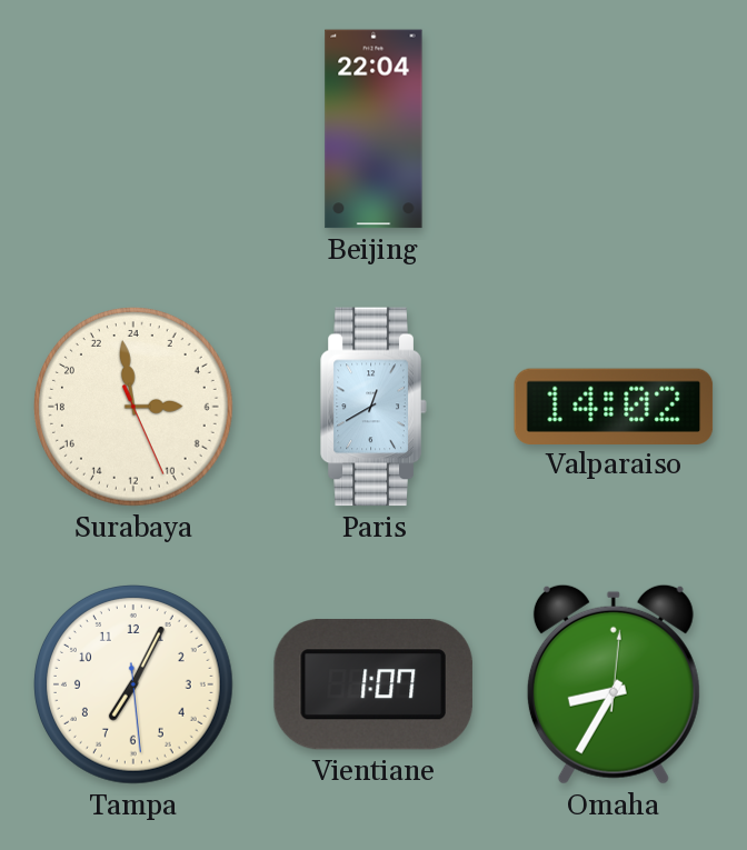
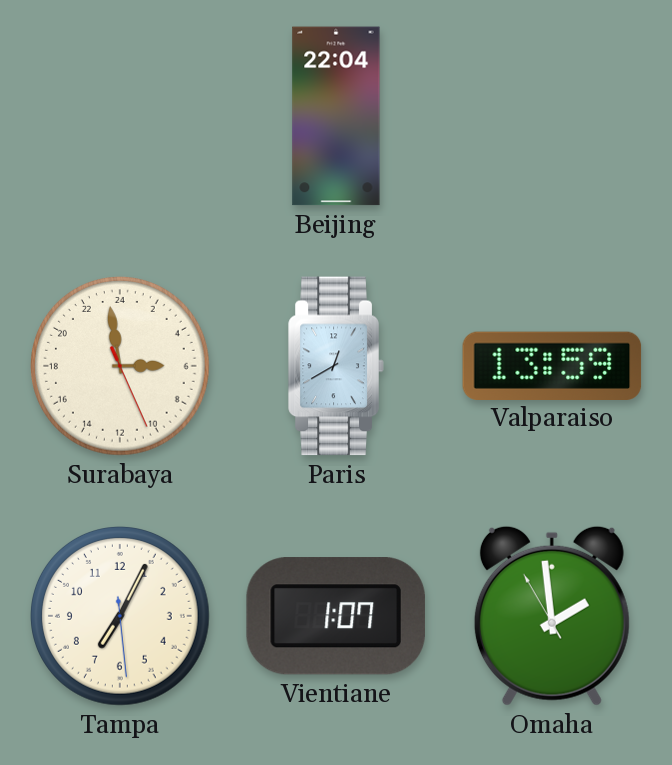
Valparaiso: 14:02 -> 13:59
Omaha: 8:35 -> 1:58
